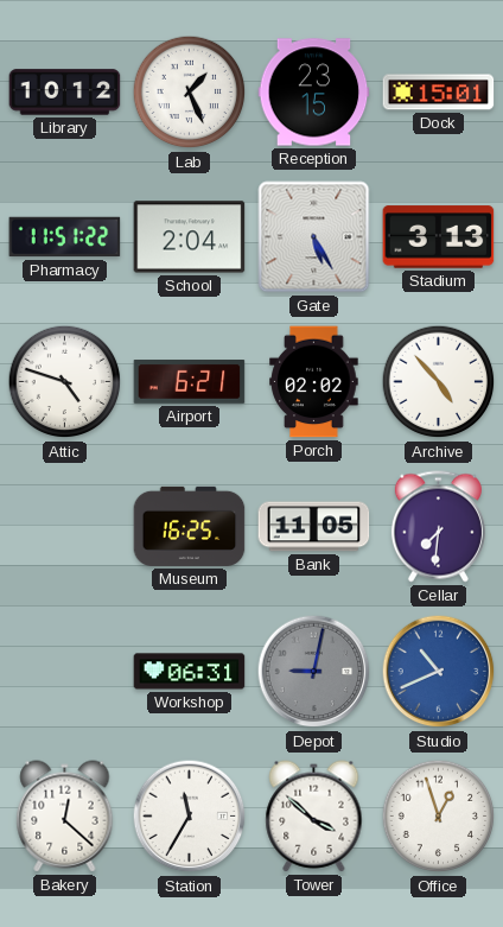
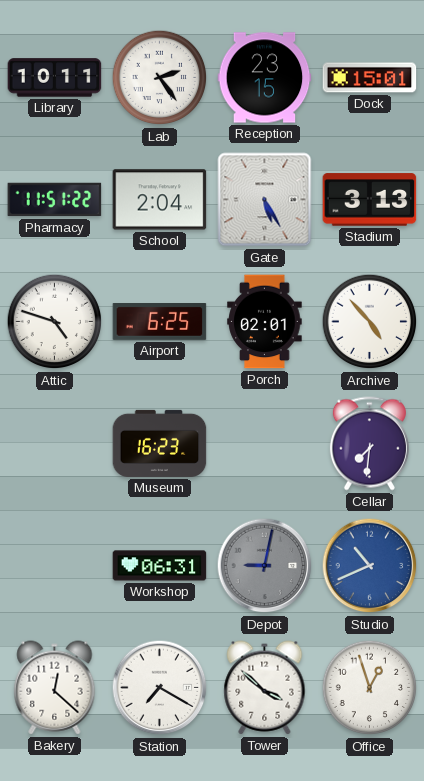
Library: 10:12 -> 10:11
Lab: 1:26 -> 2:24
Airport: 6:21 -> 6:25
Porch: 02:02 -> 02:01
Museum: 16:25 -> 16:23
Bank: 11:05 -> none
Station: 11:35 -> 7:20
